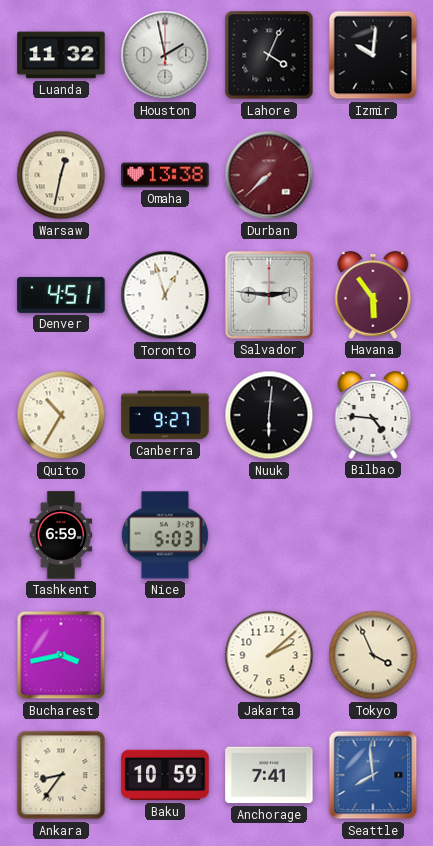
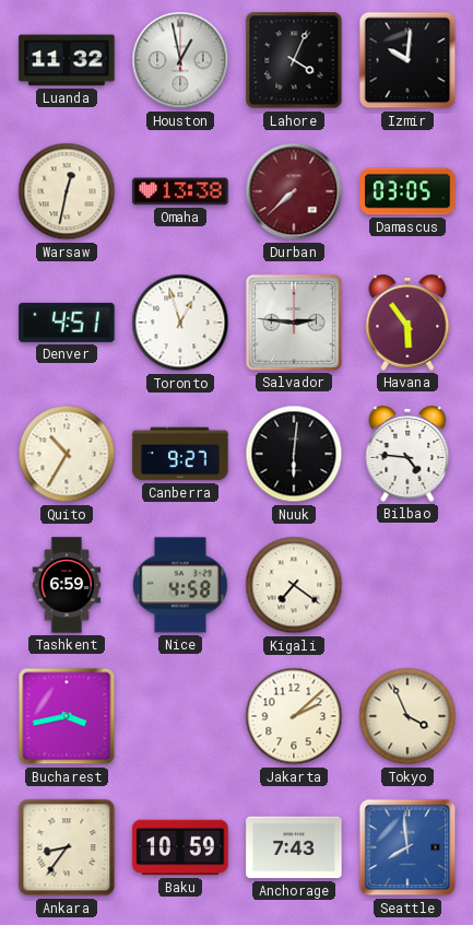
Houston: 1:58 -> 12:58
Damascus: none -> 03:05
Nice: 5:03 -> 4:58
Kigali: none -> 7:21
Anchorage: 7:41 -> 7:43
